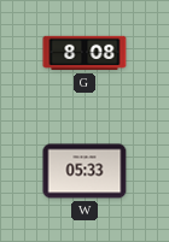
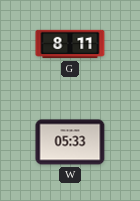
G: 8:08 -> 8:11
